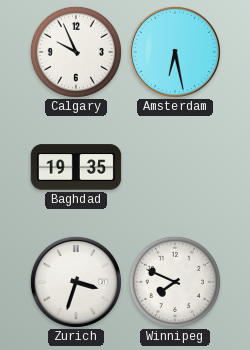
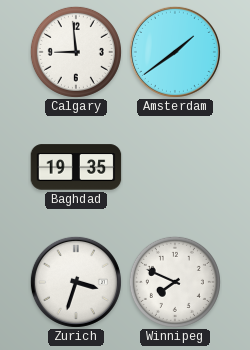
Calgary: 9:56 -> 8:59
Amsterdam: 6:28 -> 1:39
